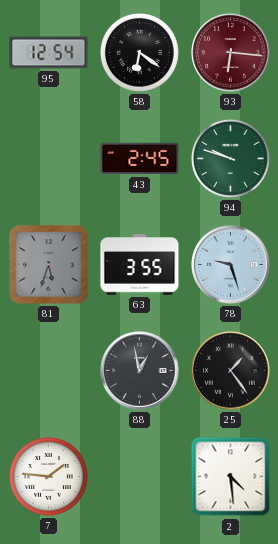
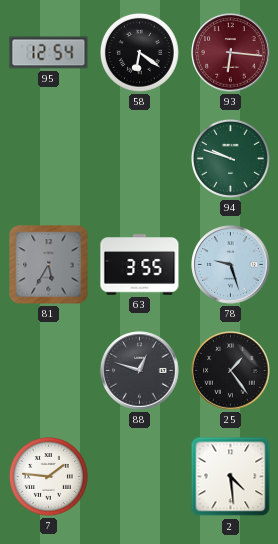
43: 2:45 -> none
81: 5:33 -> 5:35
88: 12:58 -> 12:48
